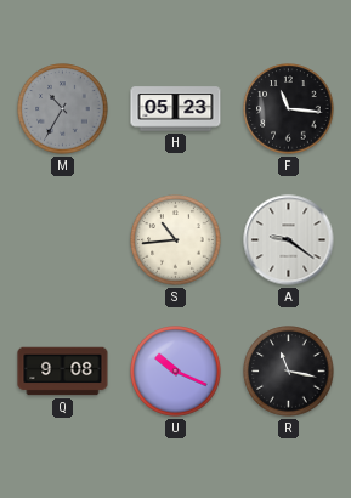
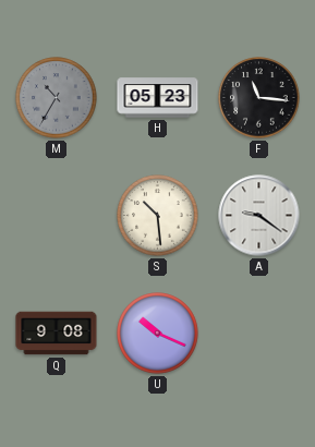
S: 10:44 -> 10:29
R: 11:17 -> none
